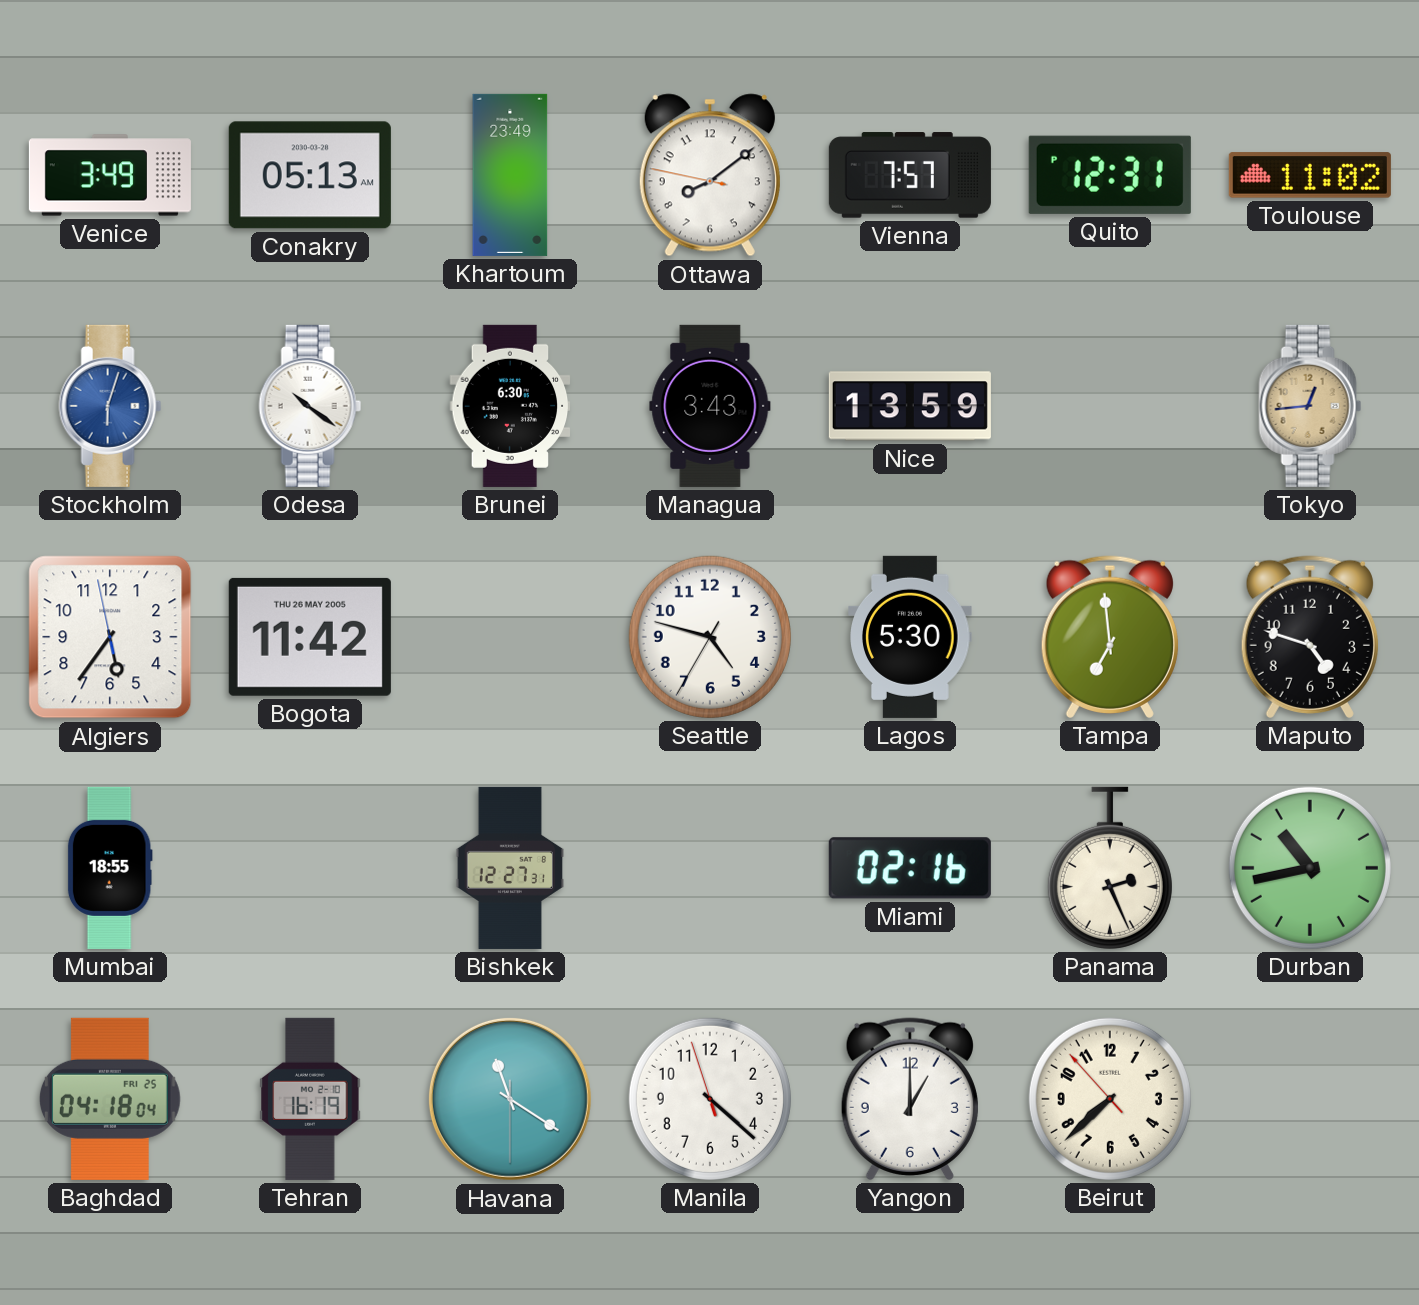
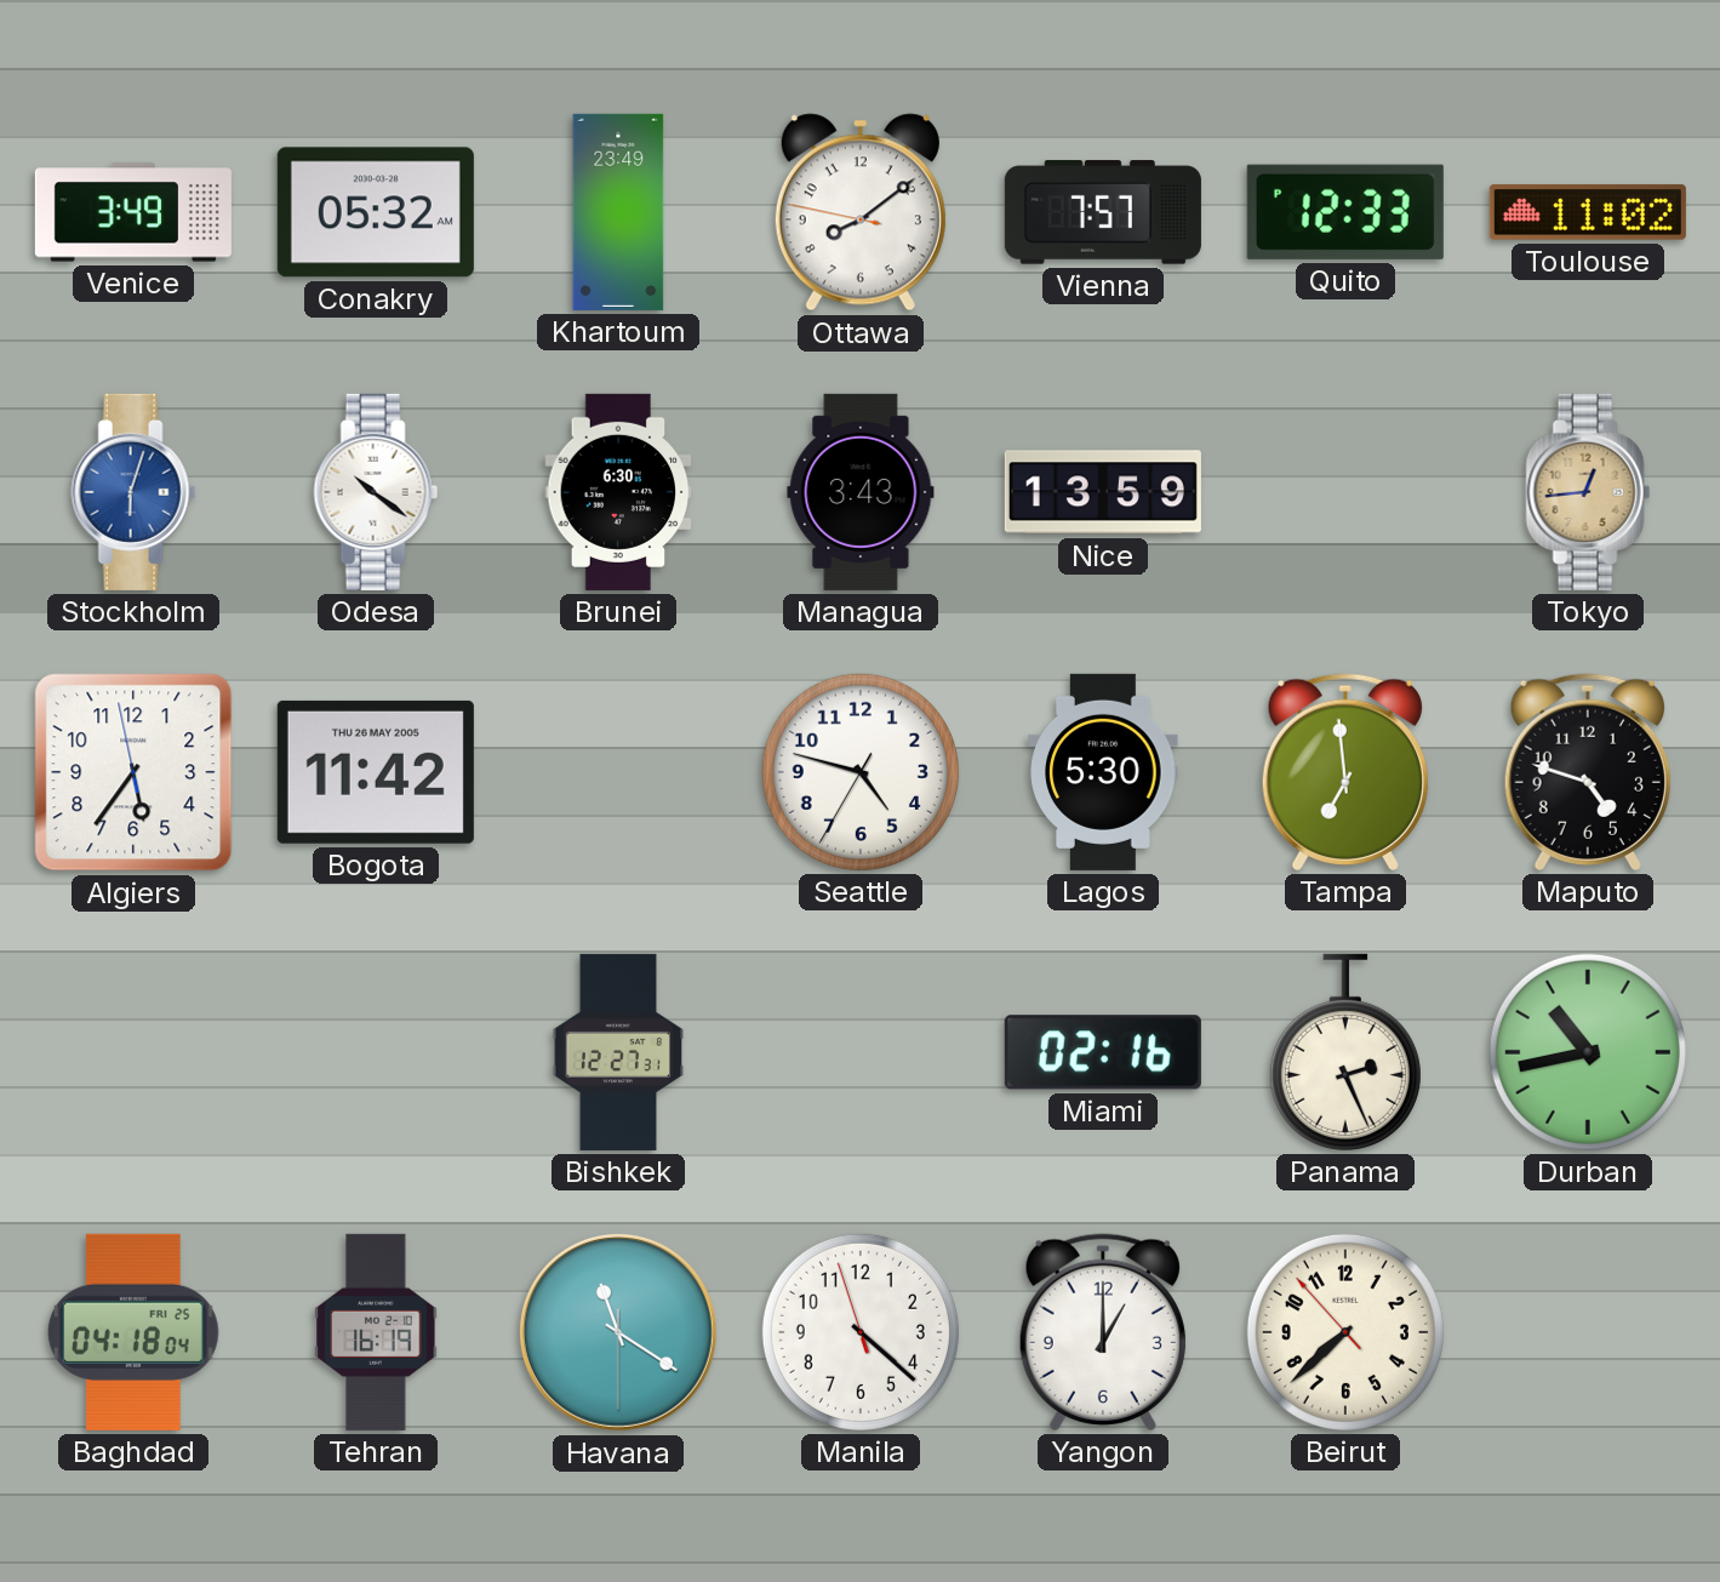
Conakry: 05:13 -> 05:32
Quito: 12:31 -> 12:33
Mumbai: 18:55 -> none
